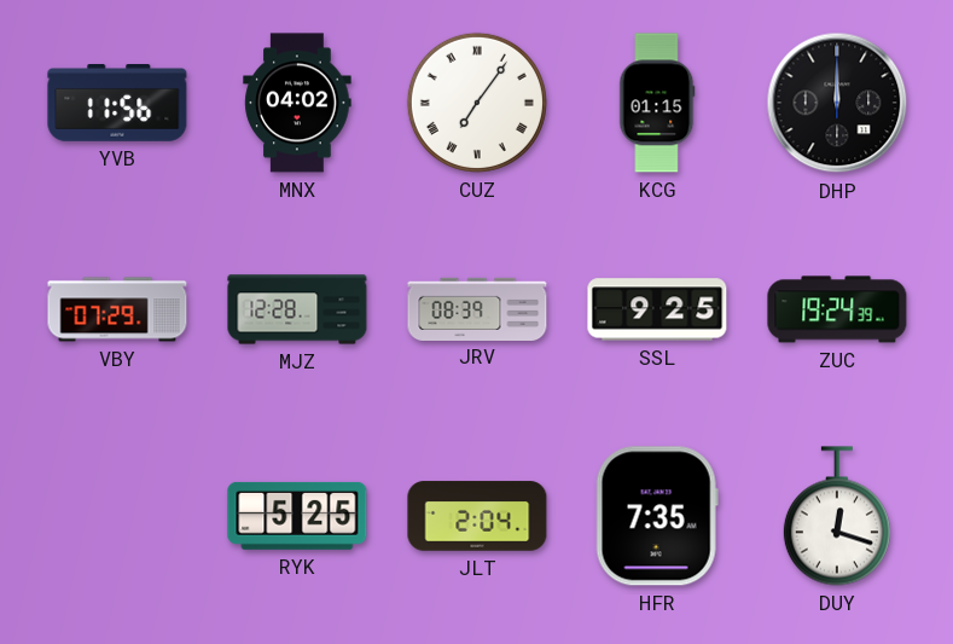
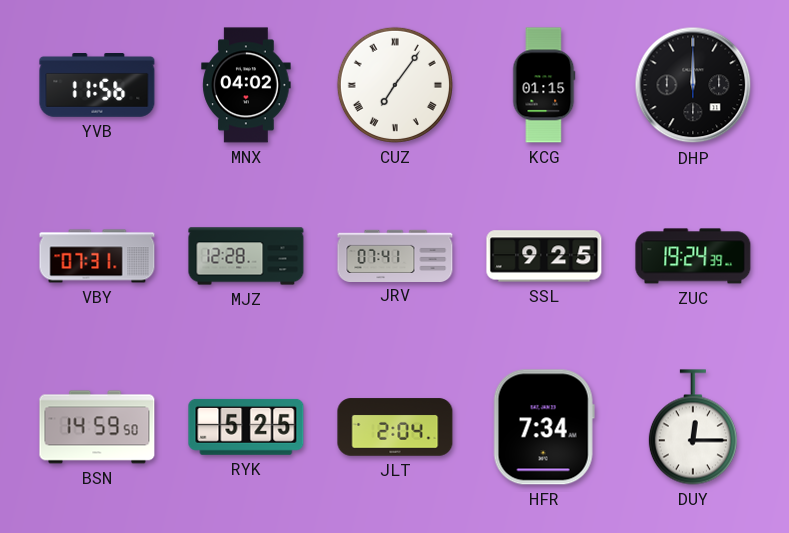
VBY: 07:29 -> 07:31
JRV: 08:39 -> 07:41
BSN: none -> 14:59
HFR: 7:35 -> 7:34
DUY: 12:18 -> 12:15
